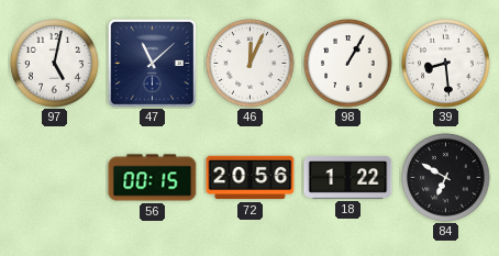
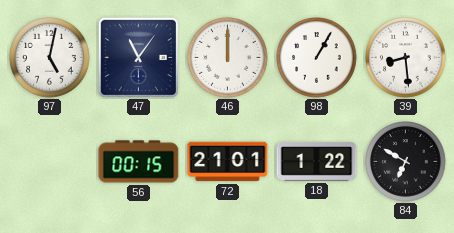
47: 11:08 -> 11:06
46: 12:04 -> 12:00
72: 20:56 -> 21:01
